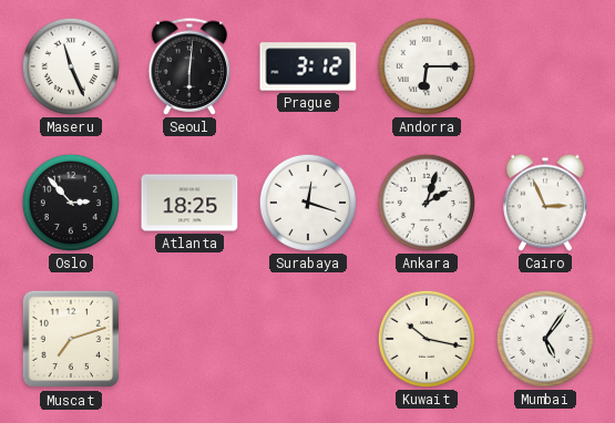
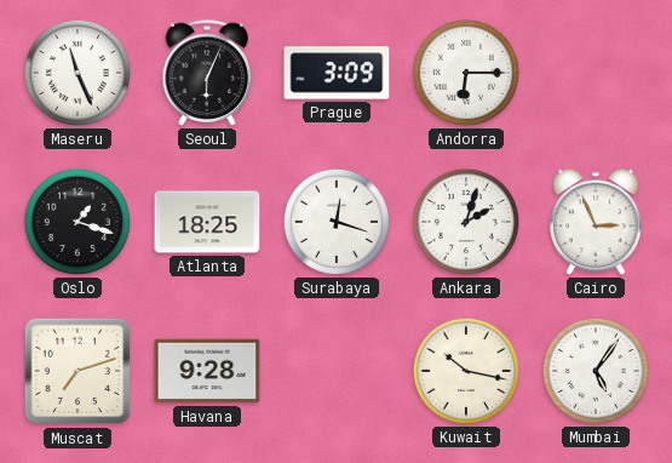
Seoul: 6:01 -> 6:04
Prague: 3:12 -> 3:09
Oslo: 2:53 -> 1:18
Havana: none -> 9:28
